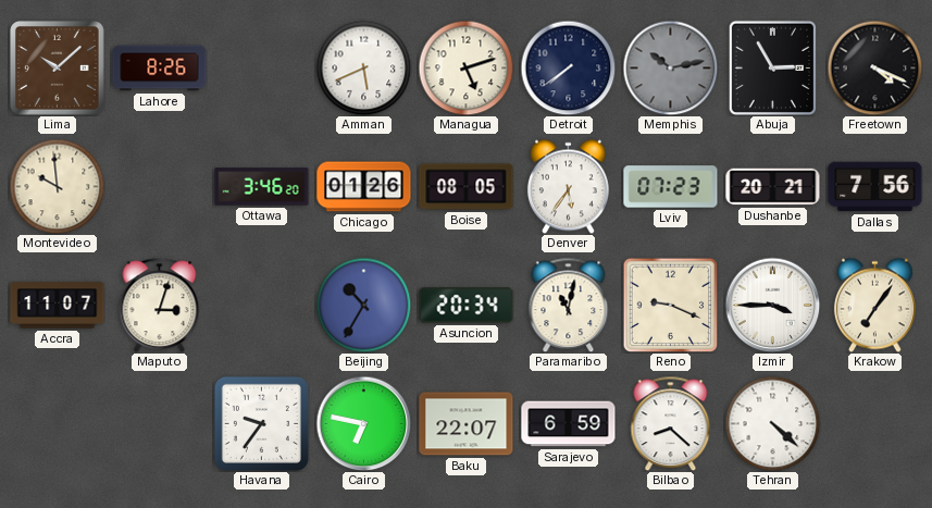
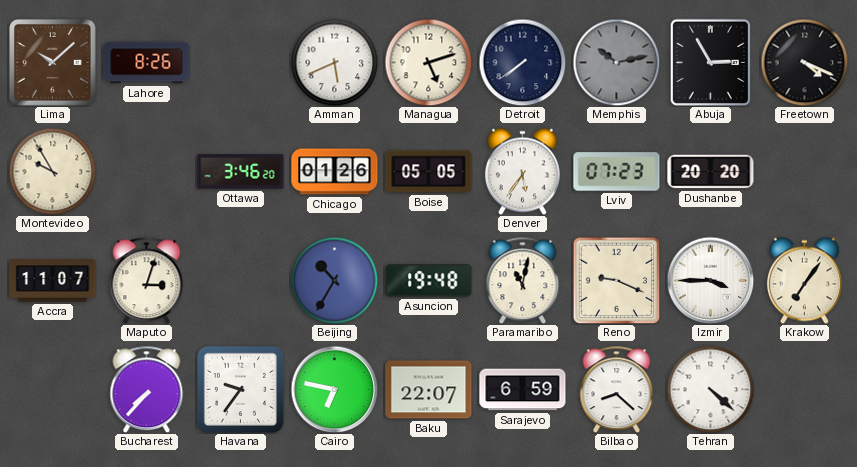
Montevideo: 9:59 -> 9:55
Boise: 08:05 -> 05:05
Dushanbe: 20:21 -> 20:20
Dallas: 7:56 -> none
Asuncion: 20:34 -> 19:48
Bucharest: none -> 7:37
